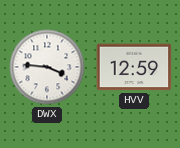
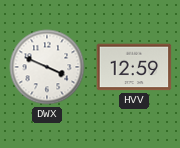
DWX: 3:46 -> 3:49
